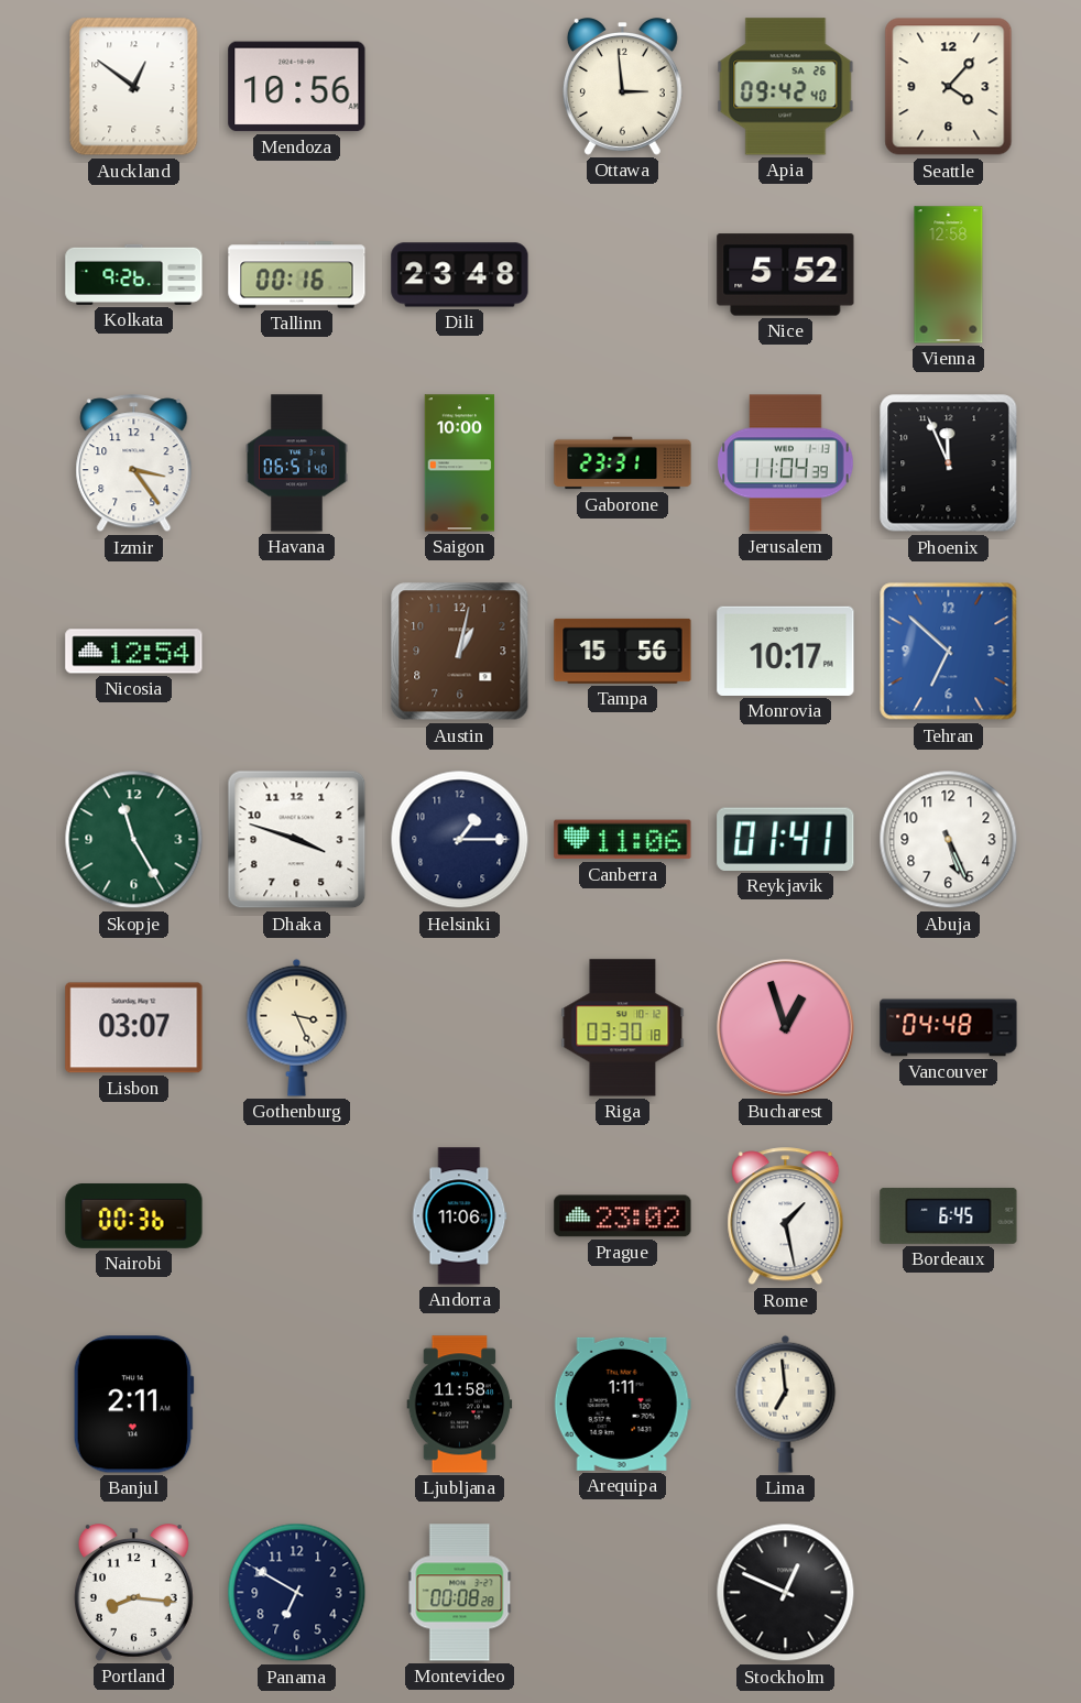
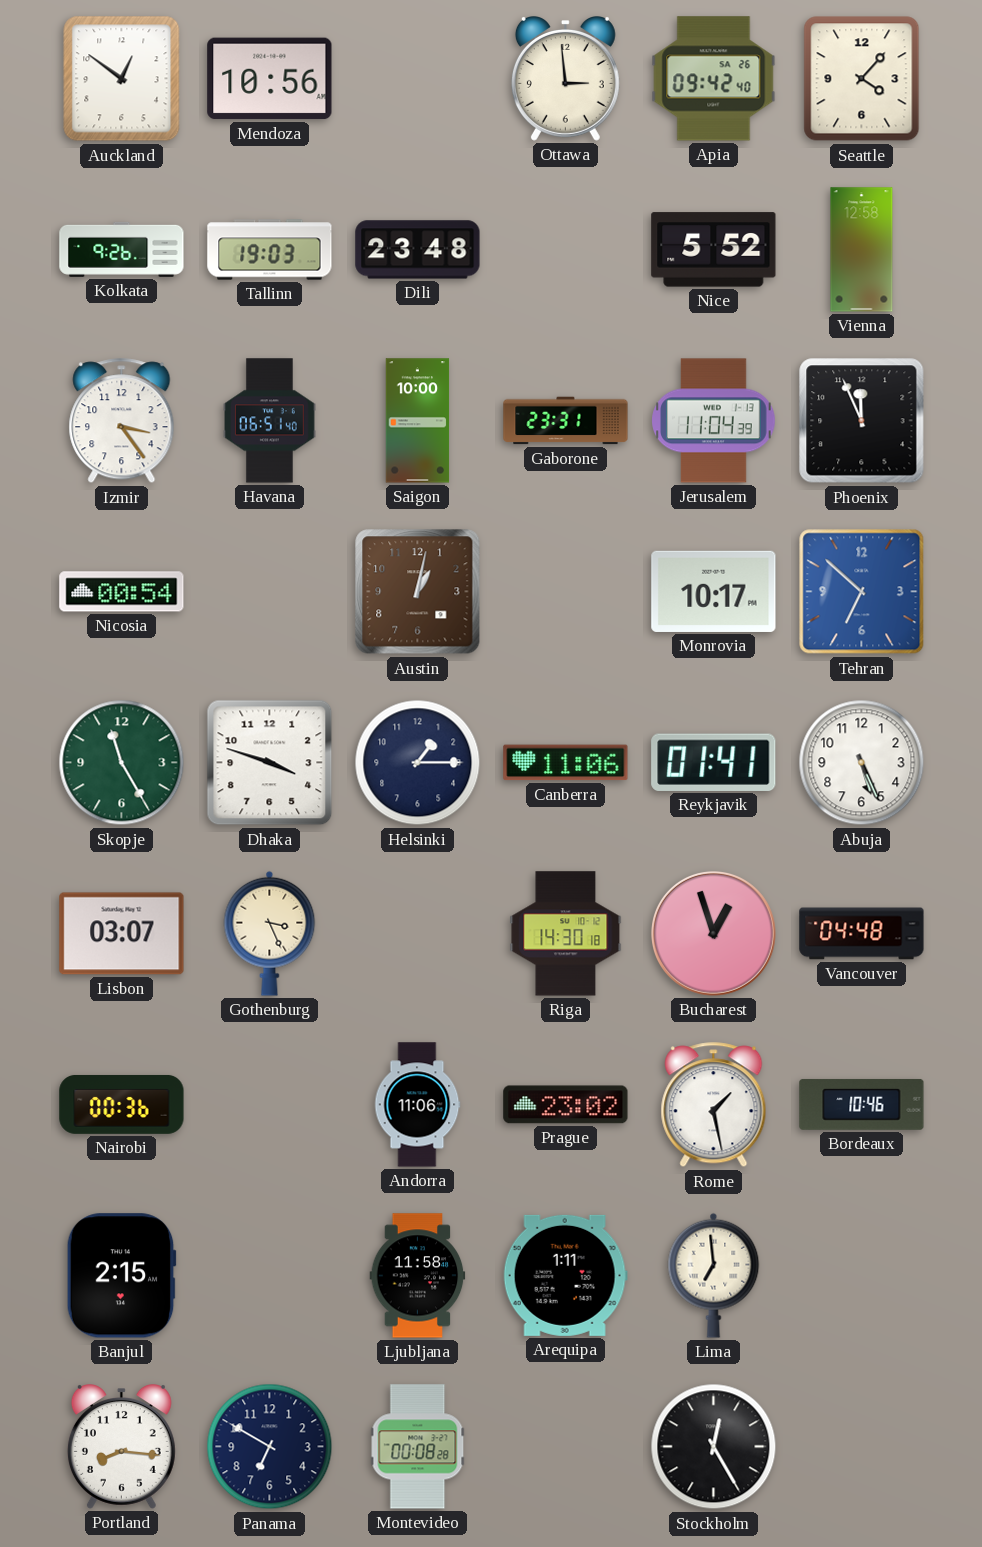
Tallinn: 00:16 -> 19:03
Nicosia: 12:54 -> 00:54
Tampa: 15:56 -> none
Riga: 03:30 -> 14:30
Bordeaux: 6:45 -> 10:46
Banjul: 2:11 -> 2:15
Stockholm: 12:49 -> 12:25
